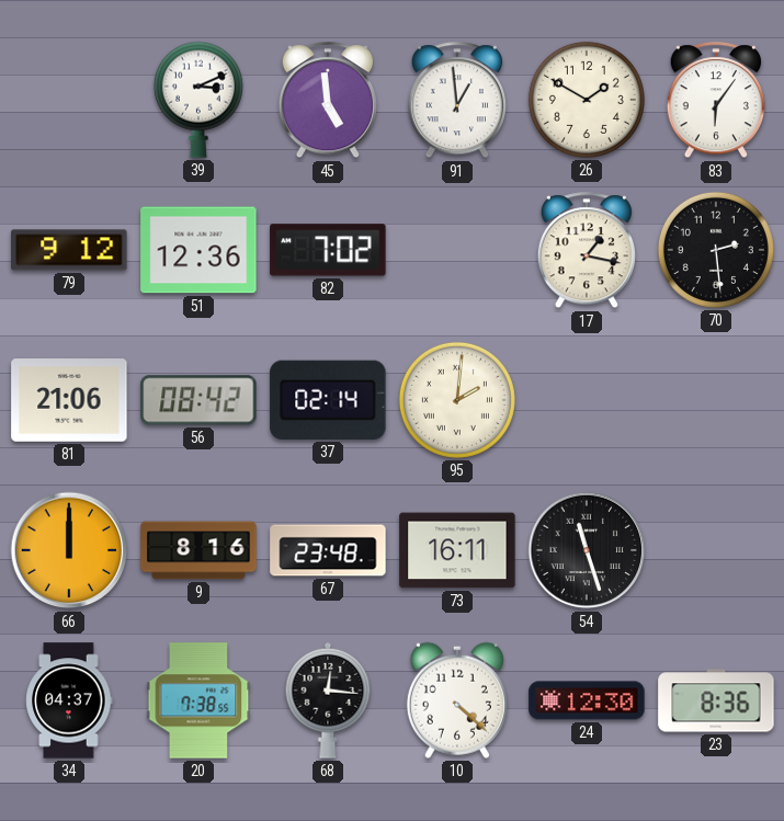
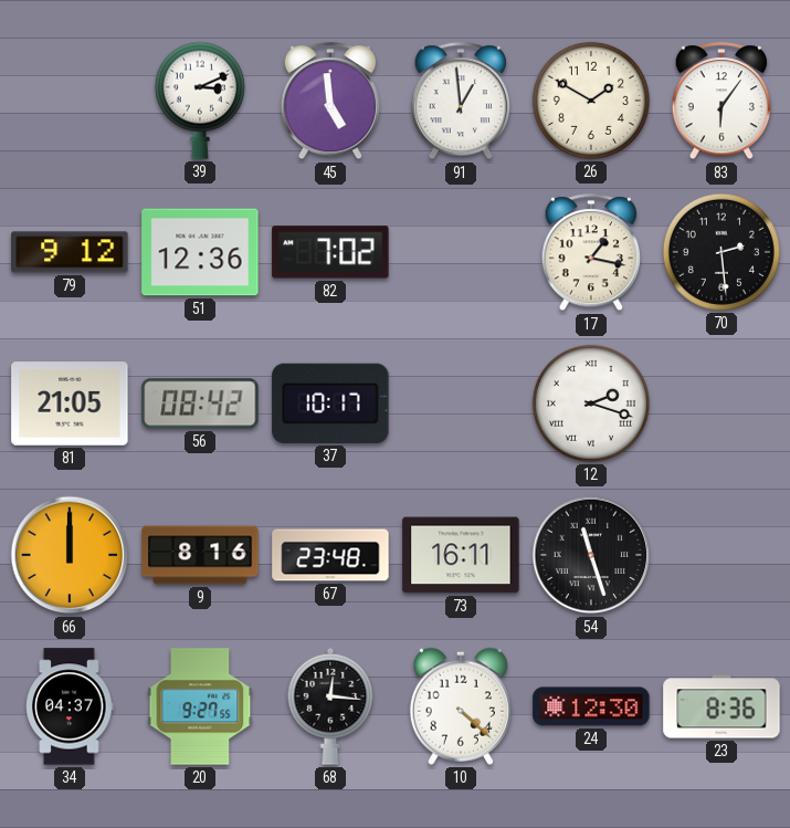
81: 21:06 -> 21:05
37: 02:14 -> 10:17
95: 2:01 -> none
12: none -> 2:18
20: 7:38 -> 9:27
